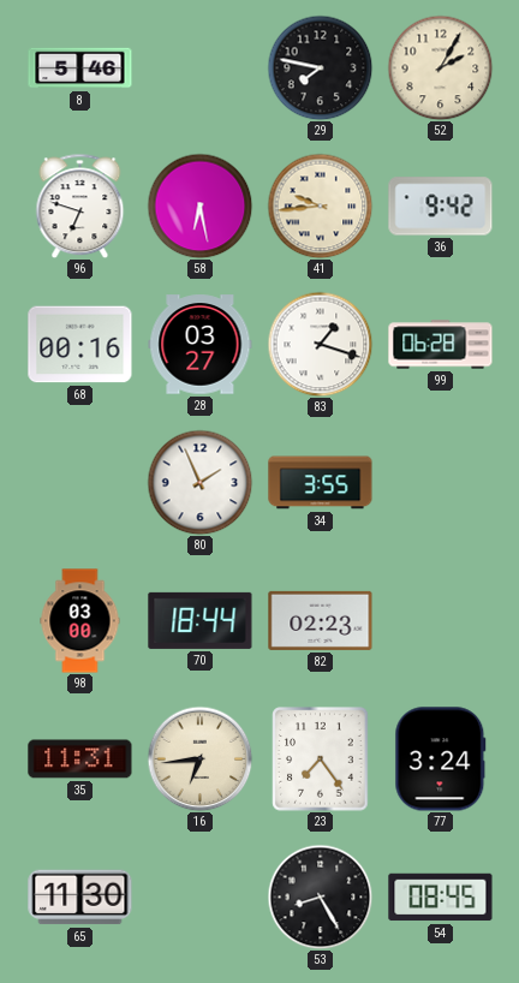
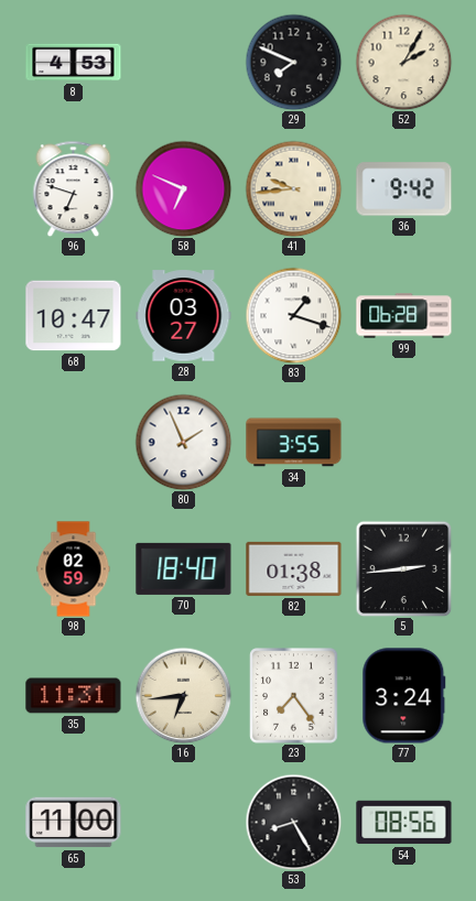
8: 5:46 -> 4:53
29: 7:47 -> 7:49
58: 6:28 -> 6:49
68: 00:16 -> 10:47
98: 03:00 -> 02:59
70: 18:44 -> 18:40
82: 02:23 -> 01:38
5: none -> 2:44
65: 11:30 -> 11:00
54: 08:45 -> 08:56
